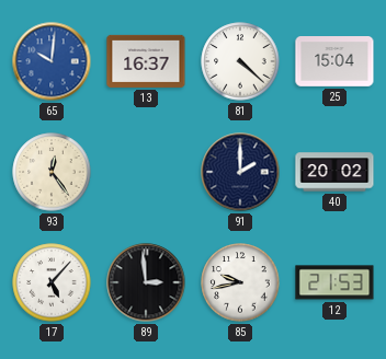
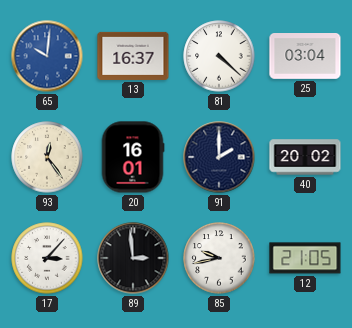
25: 15:04 -> 03:04
20: none -> 16:01
17: 5:07 -> 3:07
12: 21:53 -> 21:05
